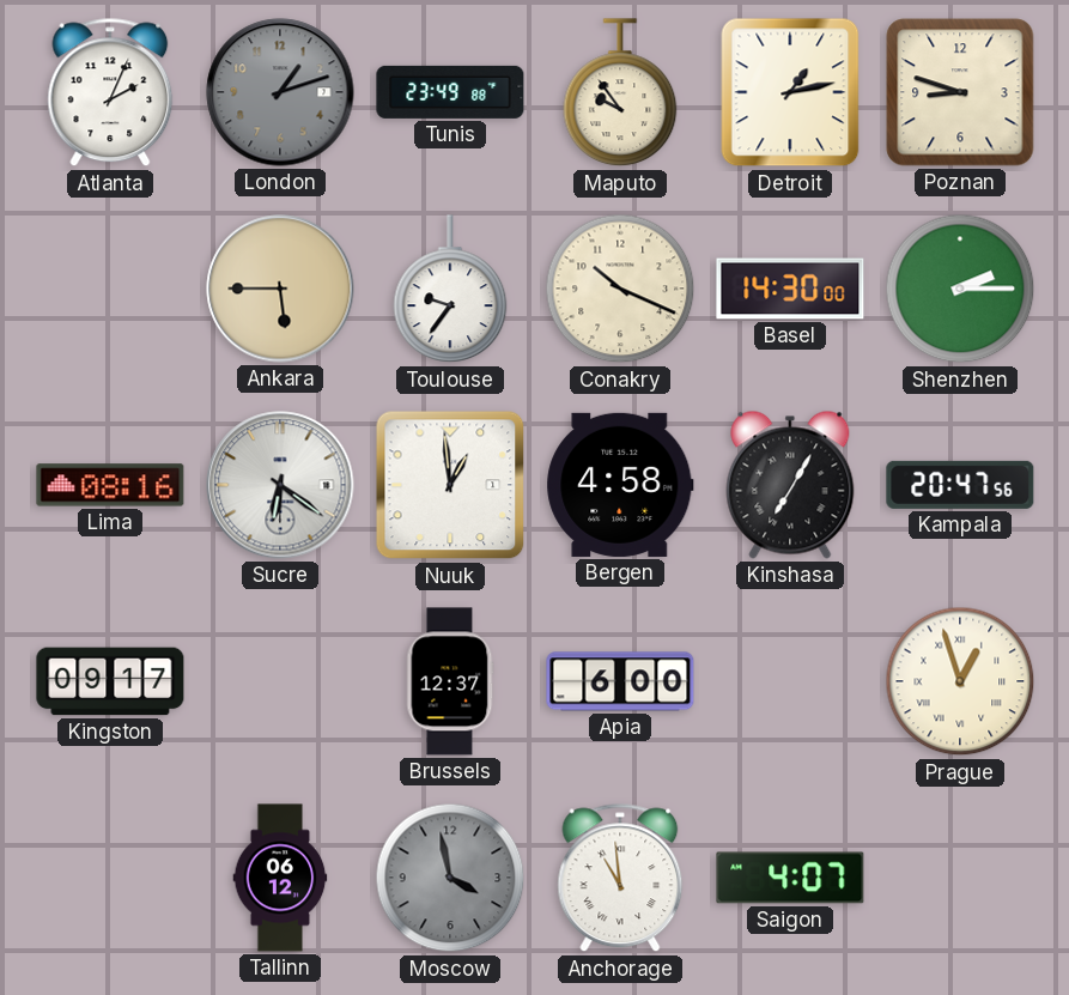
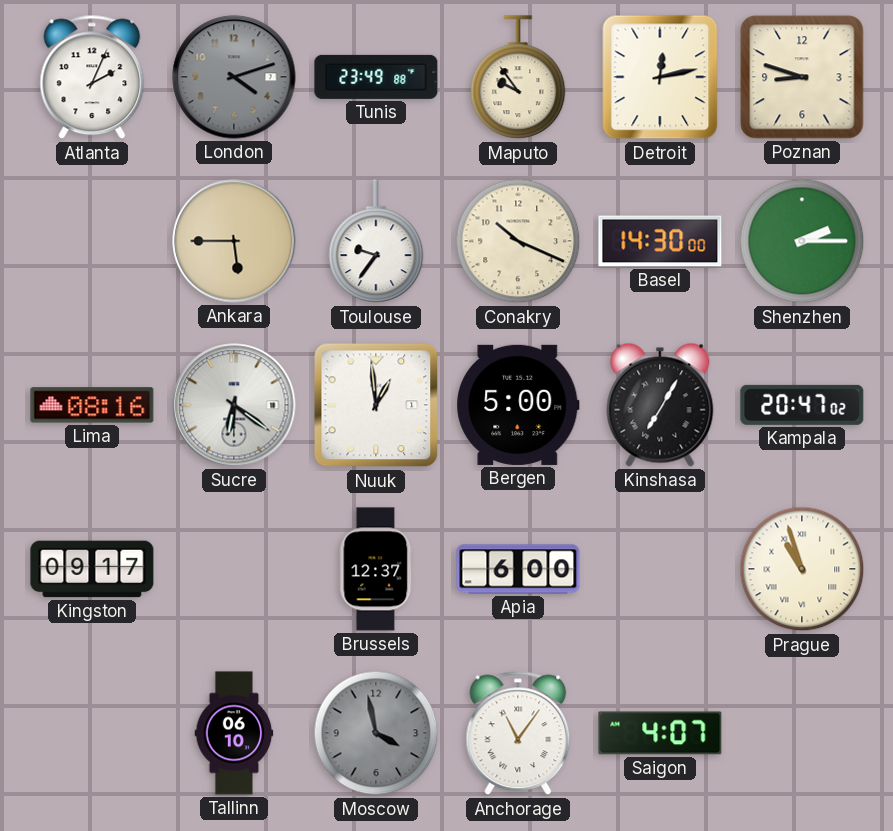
London: 1:12 -> 4:12
Detroit: 1:13 -> 12:13
Bergen: 4:58 -> 5:00
Kampala: 20:47:56 -> 20:47:02
Prague: 12:57 -> 10:57
Tallinn: 06:12 -> 06:10
Anchorage: 10:59 -> 11:06
